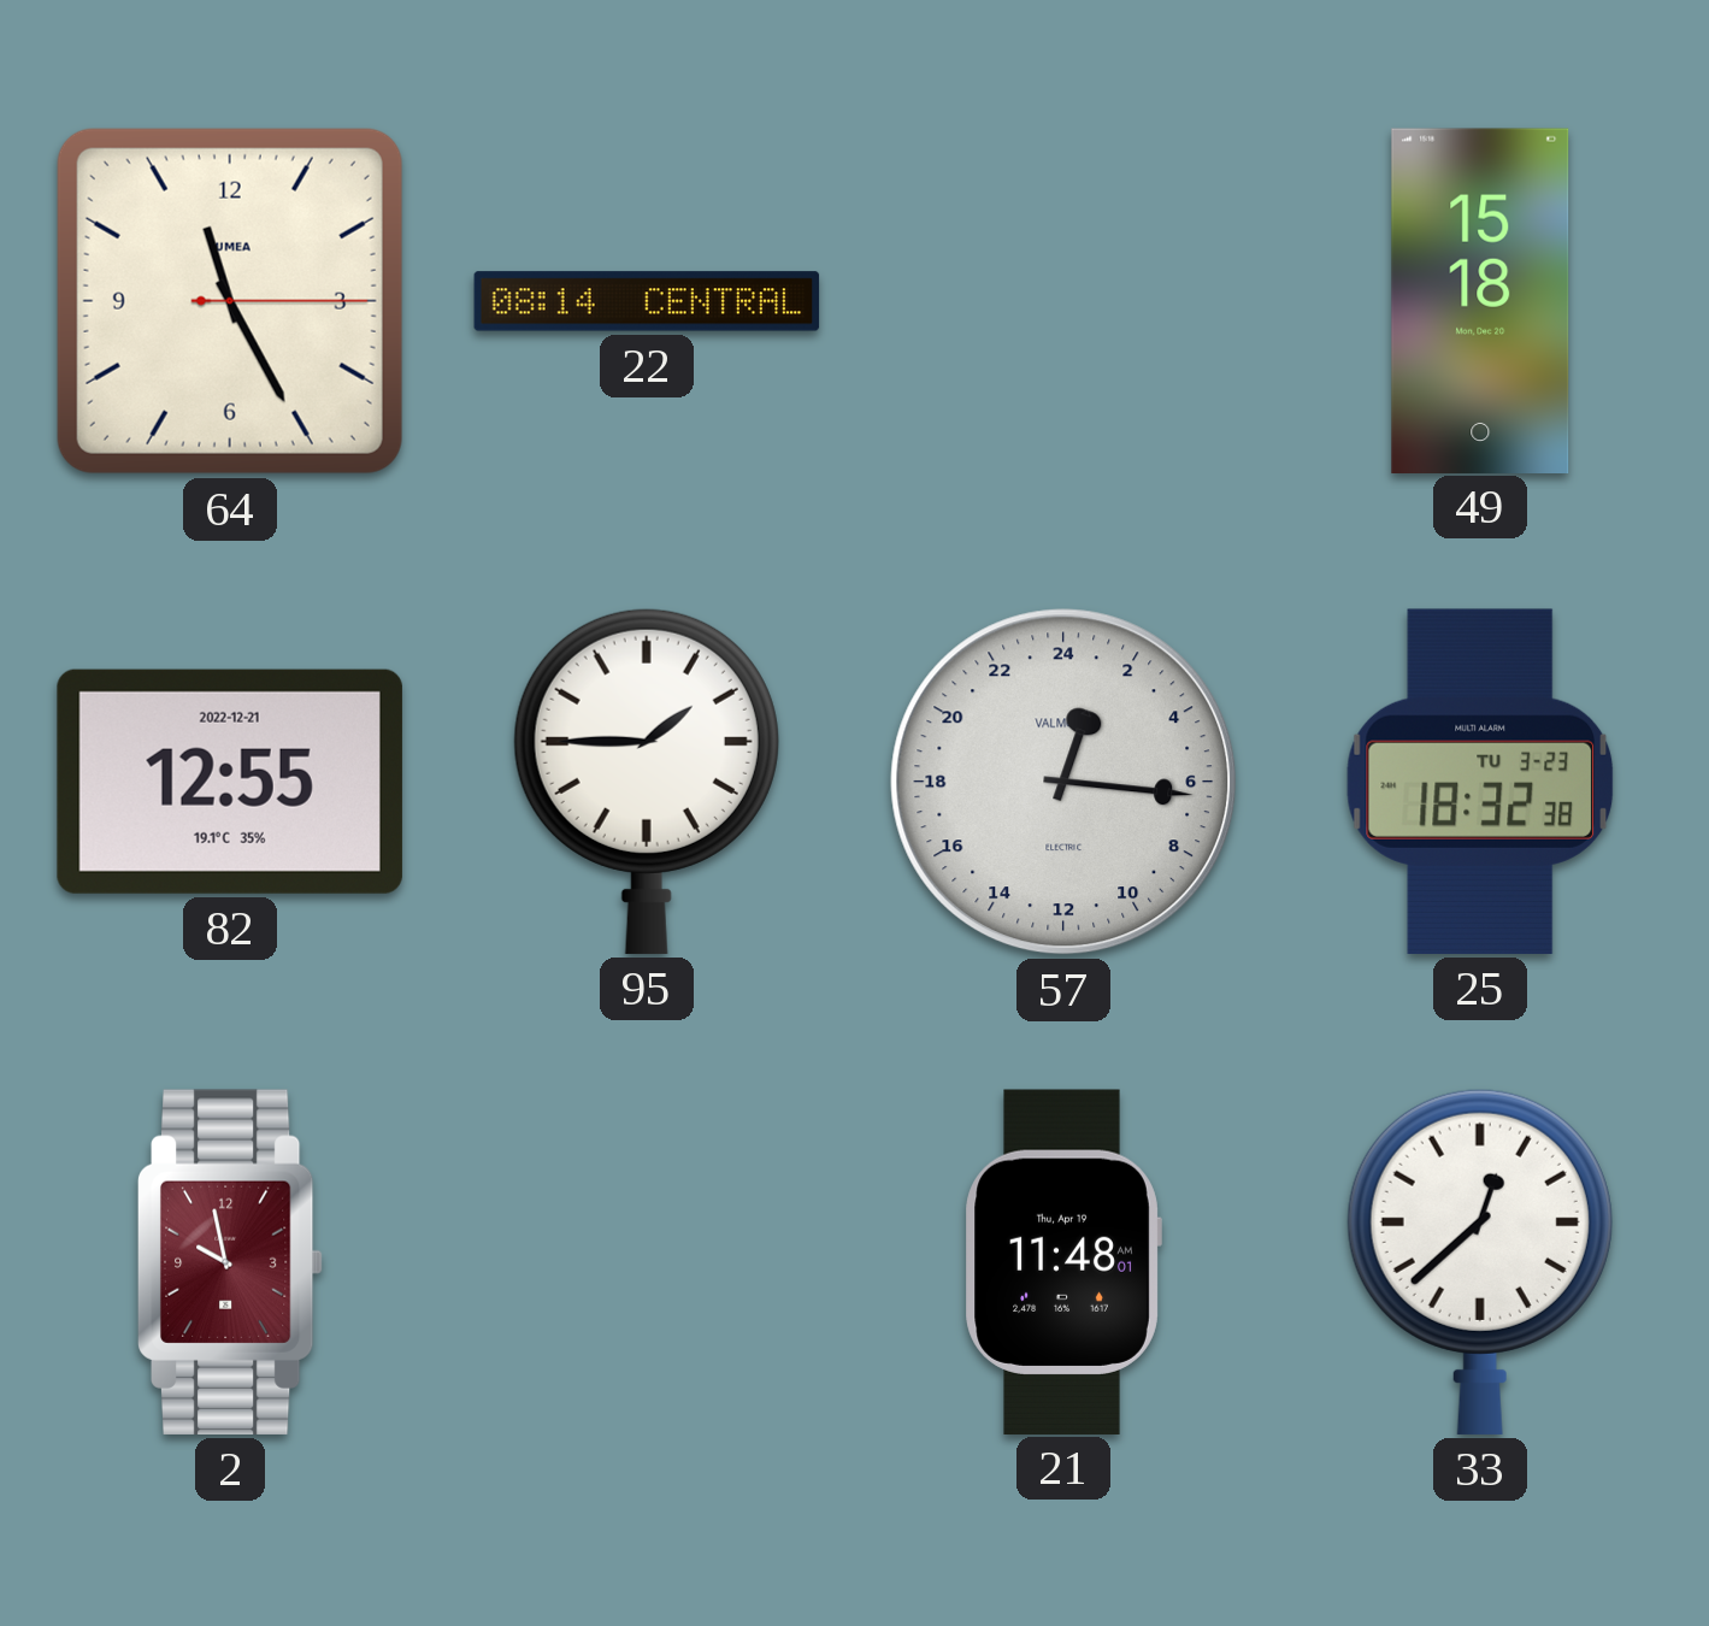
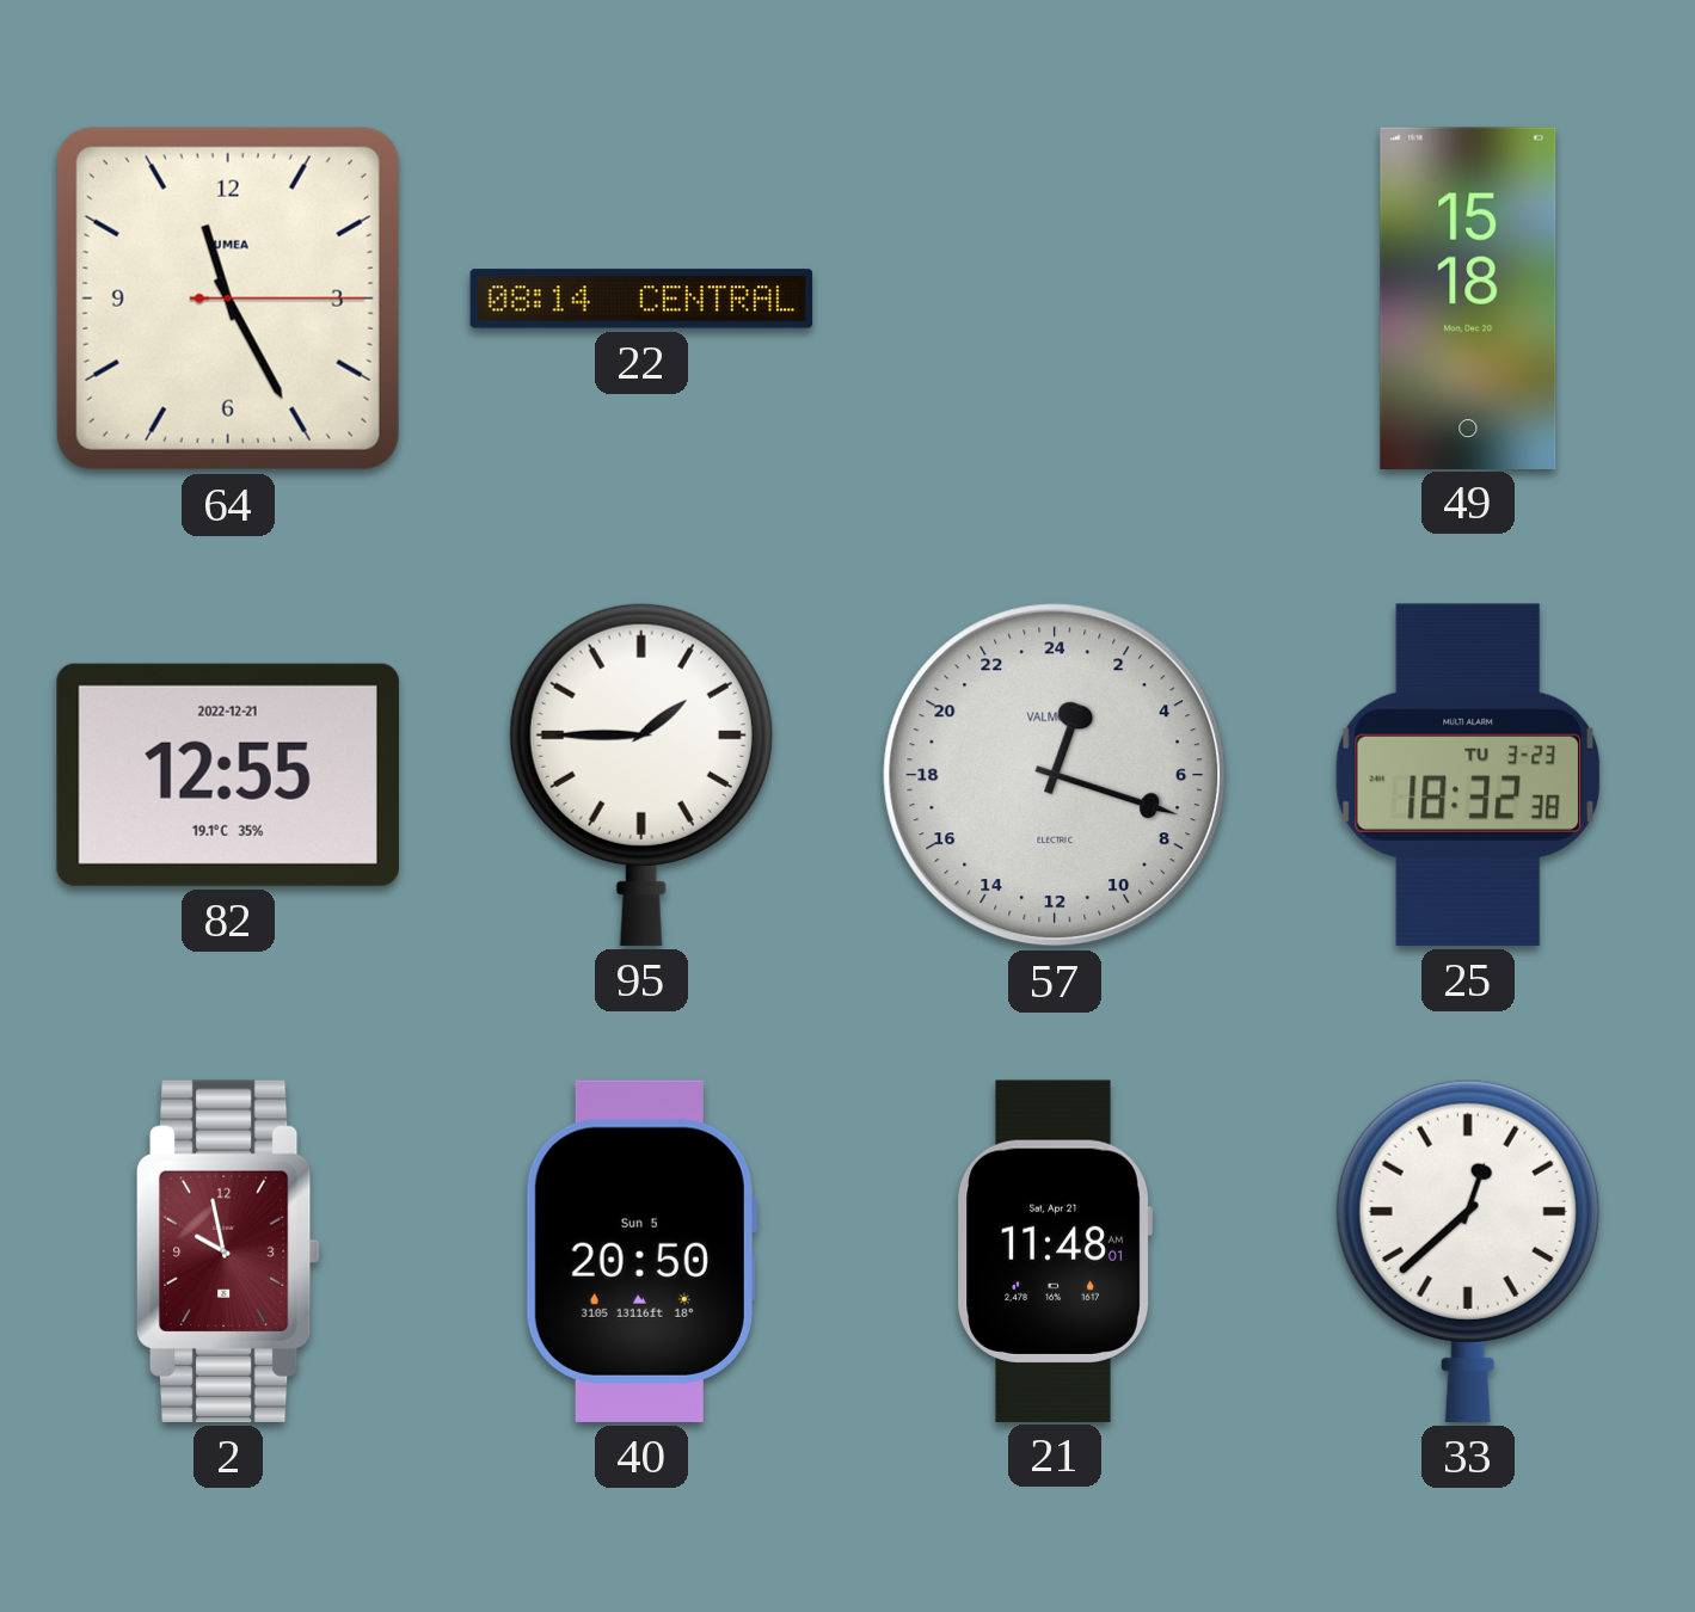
57: 1:16 -> 1:18
40: none -> 20:50
21 date: Thu, Apr 19 -> Sat, Apr 21
